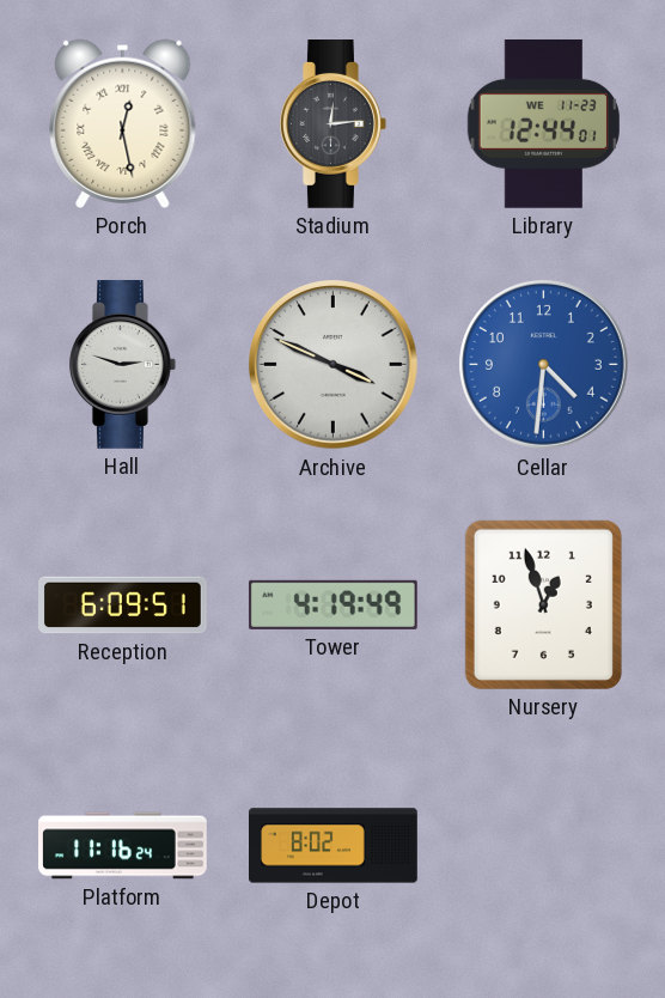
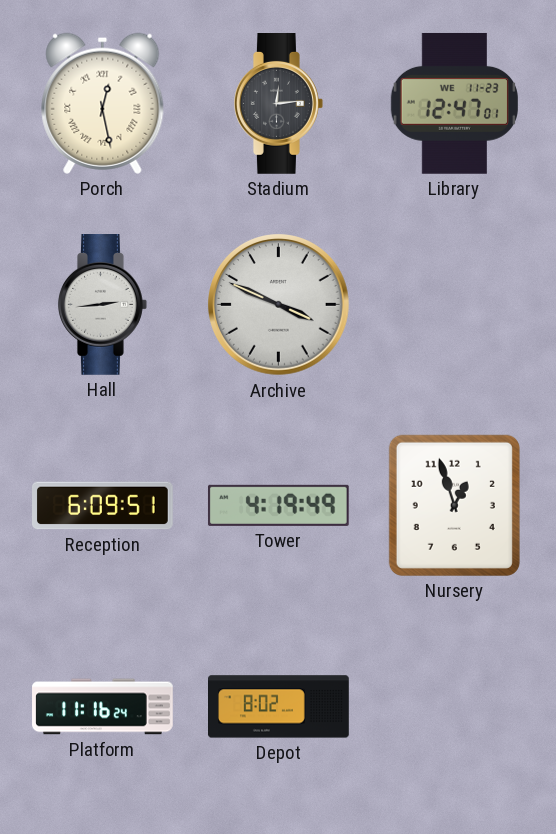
Library: 12:44 -> 12:47
Hall: 2:48 -> 2:44
Cellar: 4:31 -> none
